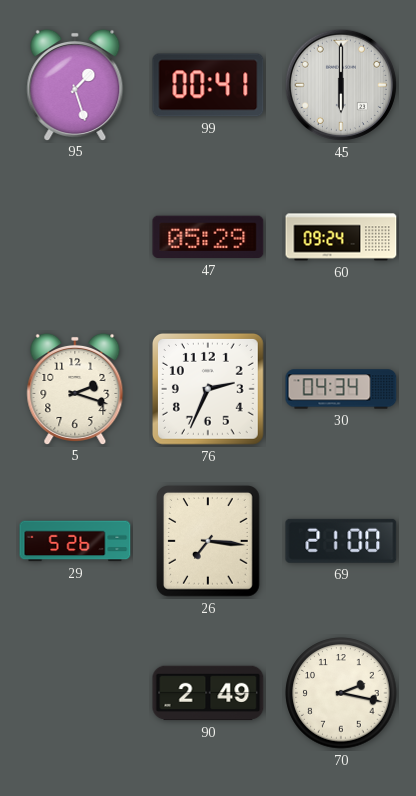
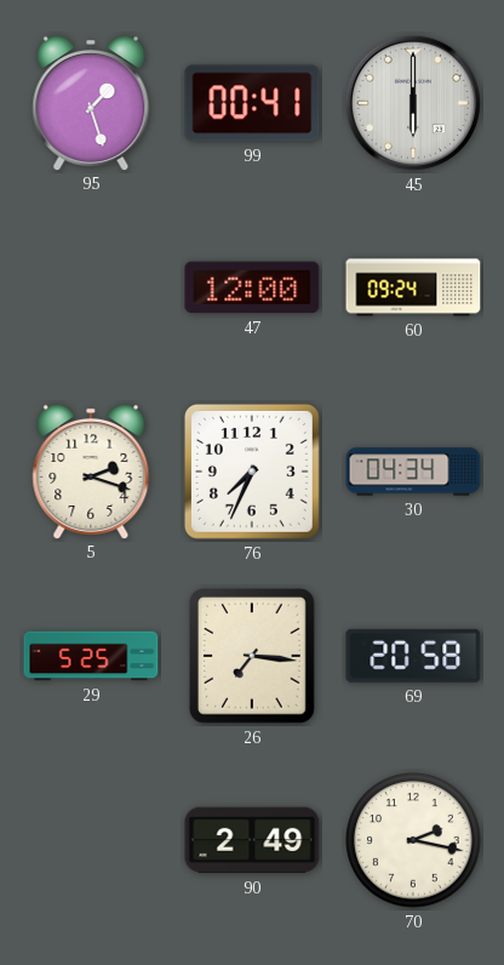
47: 05:29 -> 12:00
76: 2:34 -> 7:34
29: 5:26 -> 5:25
69: 21:00 -> 20:58
